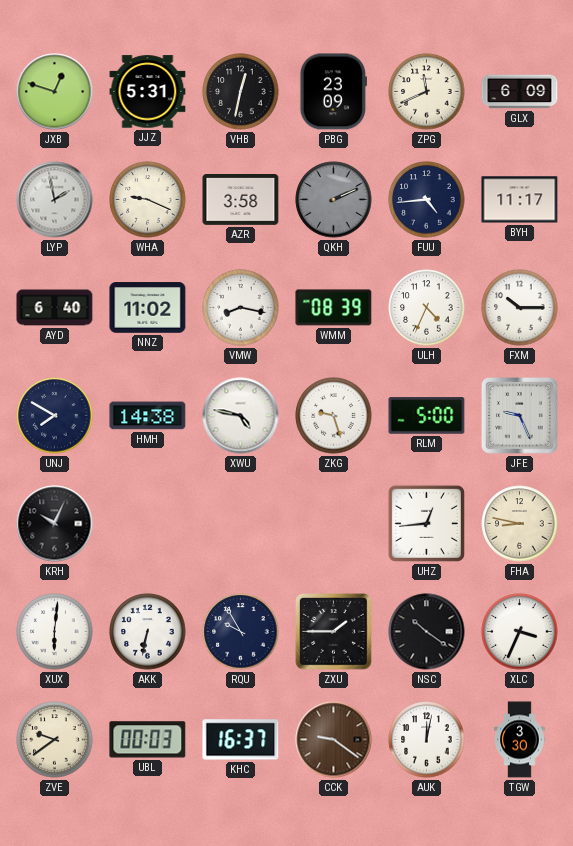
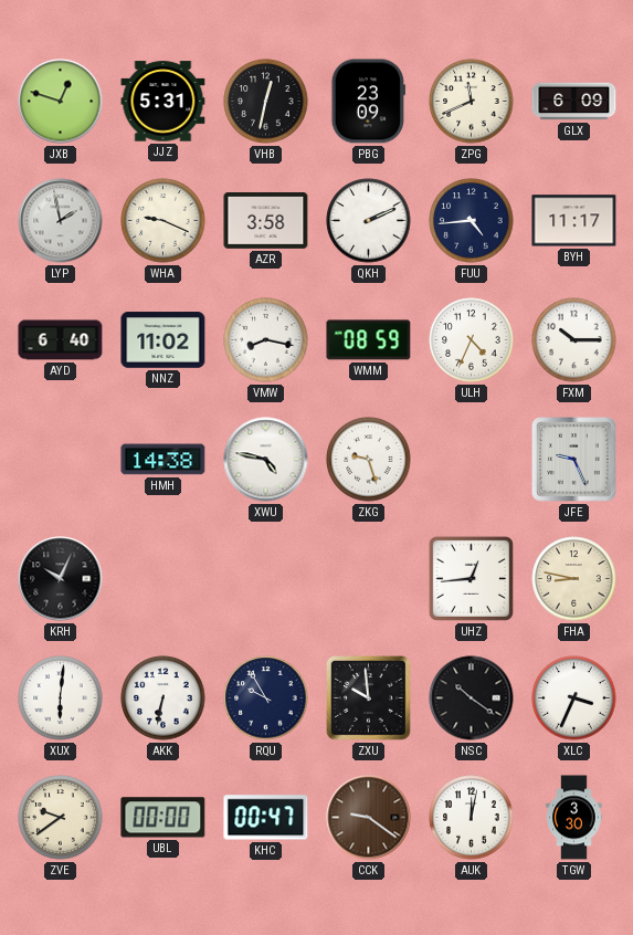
QKH dial: grey -> white
WMM: 08:39 -> 08:59
UNJ: 7:50 -> none
RLM: 5:00 -> none
ZXU: 1:45 -> 9:59
UBL: 00:03 -> 00:00
KHC: 16:37 -> 00:47
